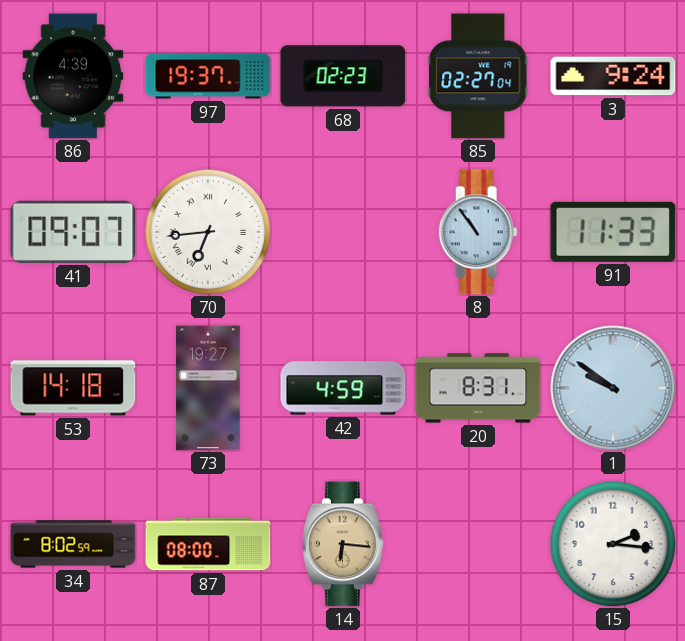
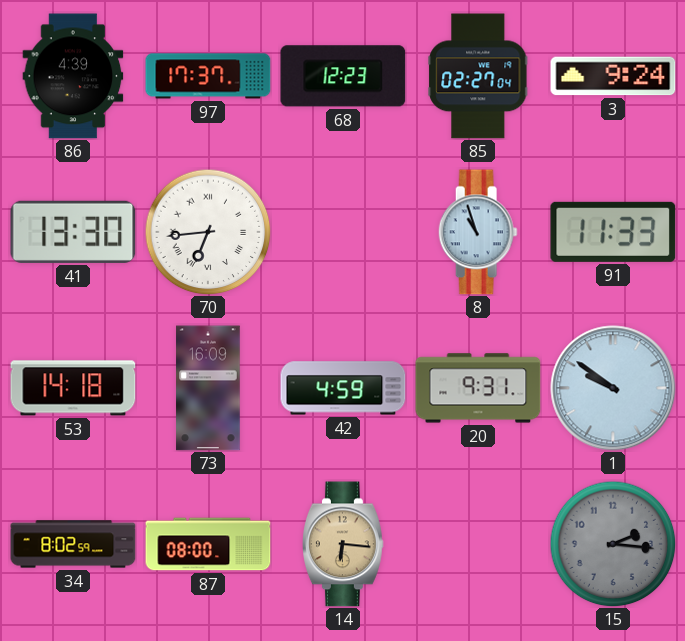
97: 19:37 -> 17:37
68: 02:23 -> 12:23
41: 09:07 -> 13:30
8: 10:54 -> 10:57
73: 19:27 -> 16:09
20: 8:31 -> 9:31
15 dial: white -> grey
